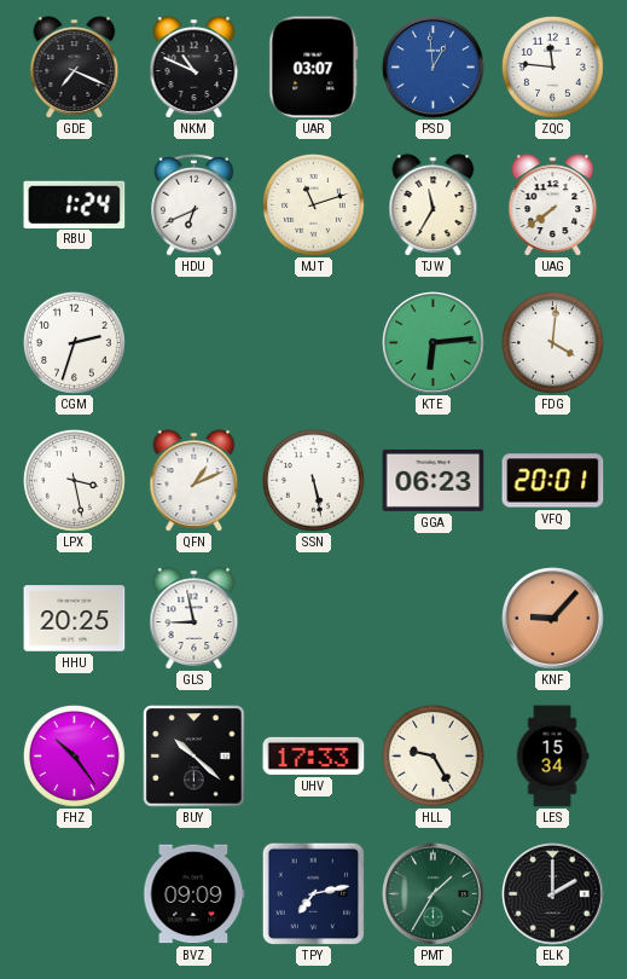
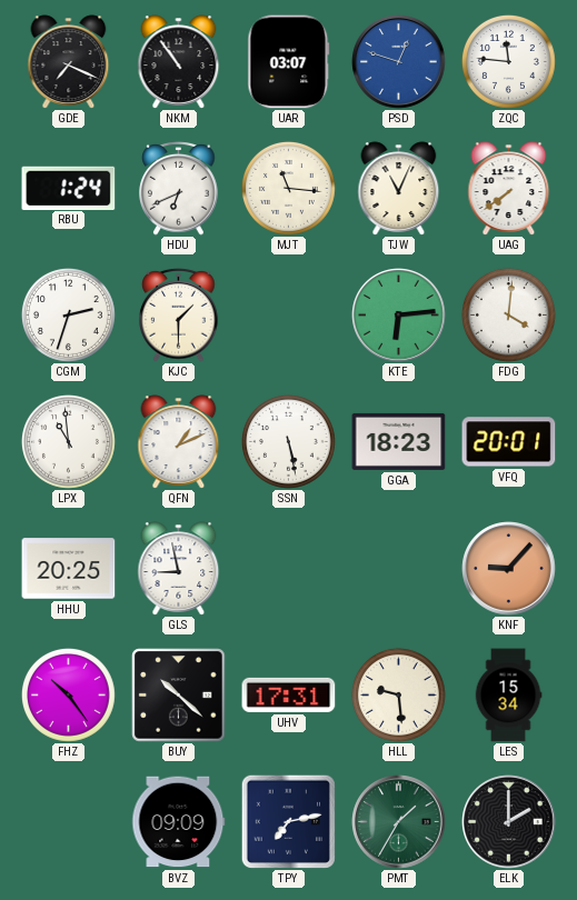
NKM: 10:49 -> 10:54
PSD: 12:59 -> 12:48
MJT: 11:12 -> 11:16
TJW: 11:35 -> 11:04
KJC: none -> 1:30
LPX: 3:28 -> 10:59
GGA: 06:23 -> 18:23
UHV: 17:33 -> 17:31
HLL: 9:25 -> 9:29
